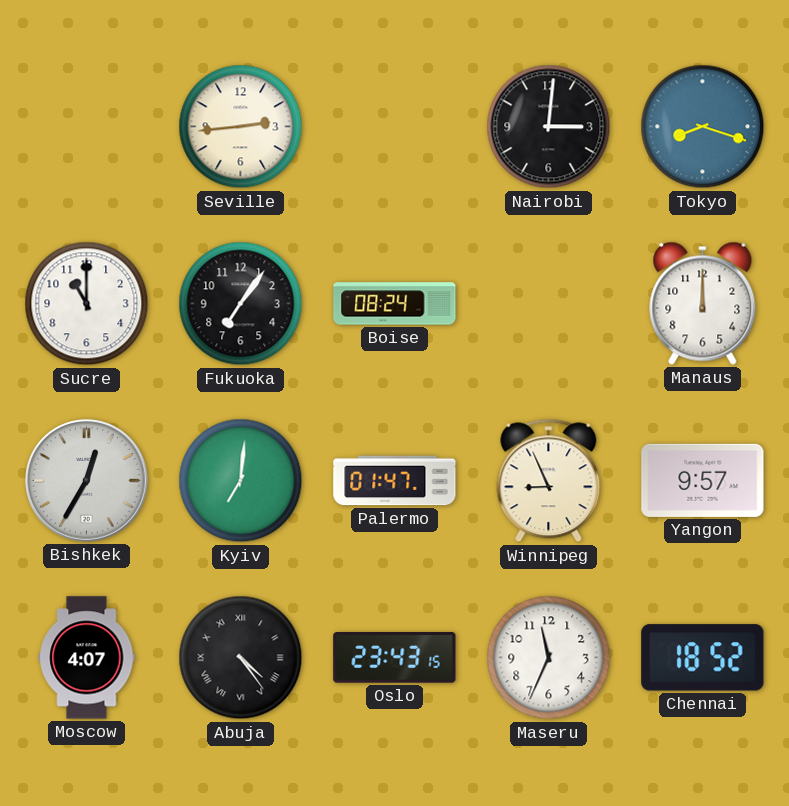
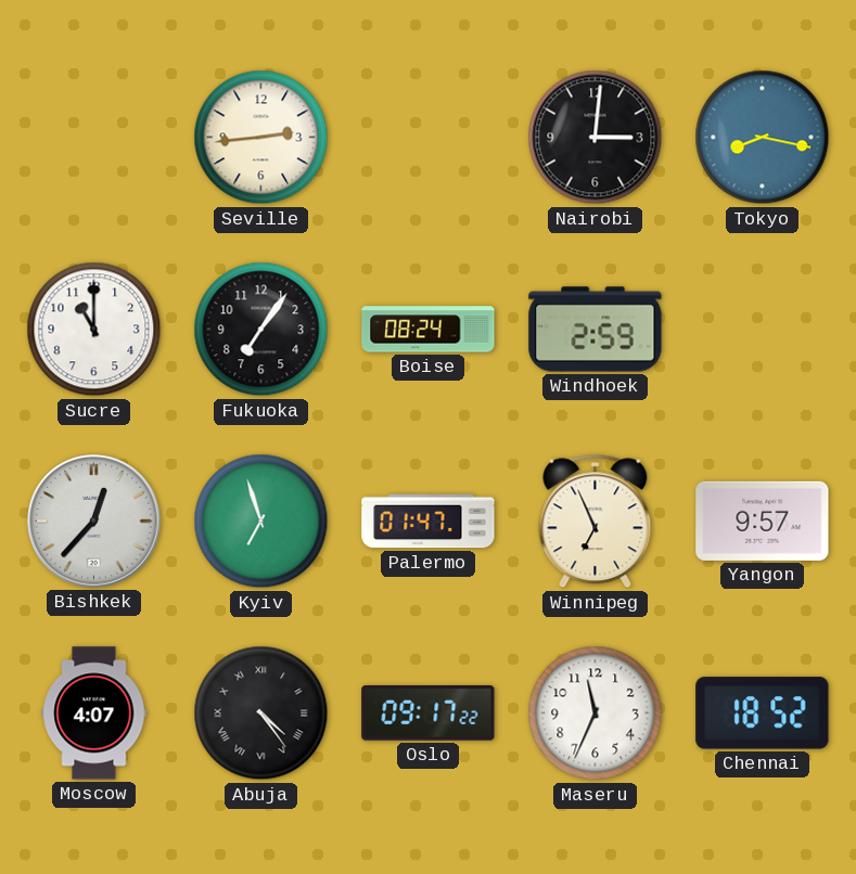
Tokyo: 8:18 -> 8:17
Windhoek: none -> 2:59
Manaus: 12:00 -> none
Bishkek: 12:35 -> 12:37
Kyiv: 7:01 -> 6:57
Winnipeg: 8:56 -> 6:56
Oslo: 23:43 -> 09:17
